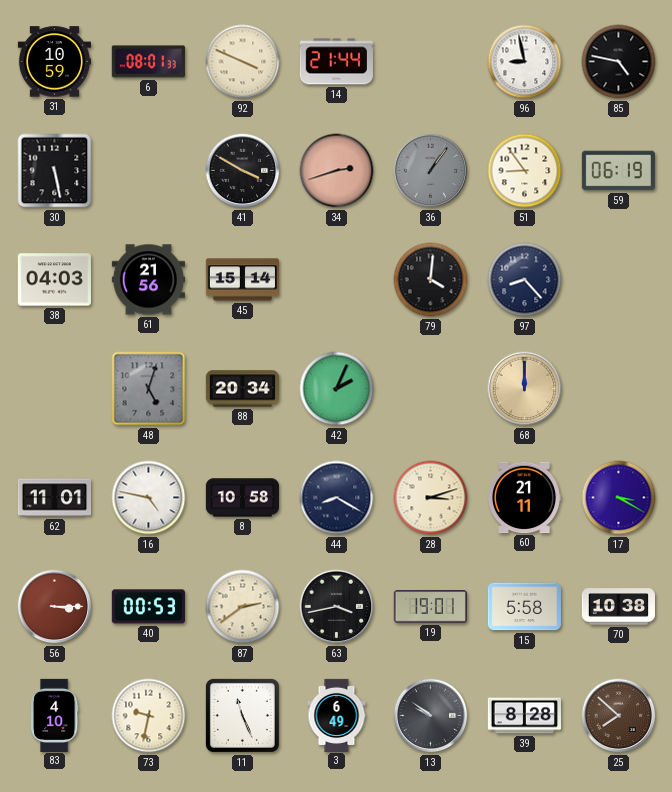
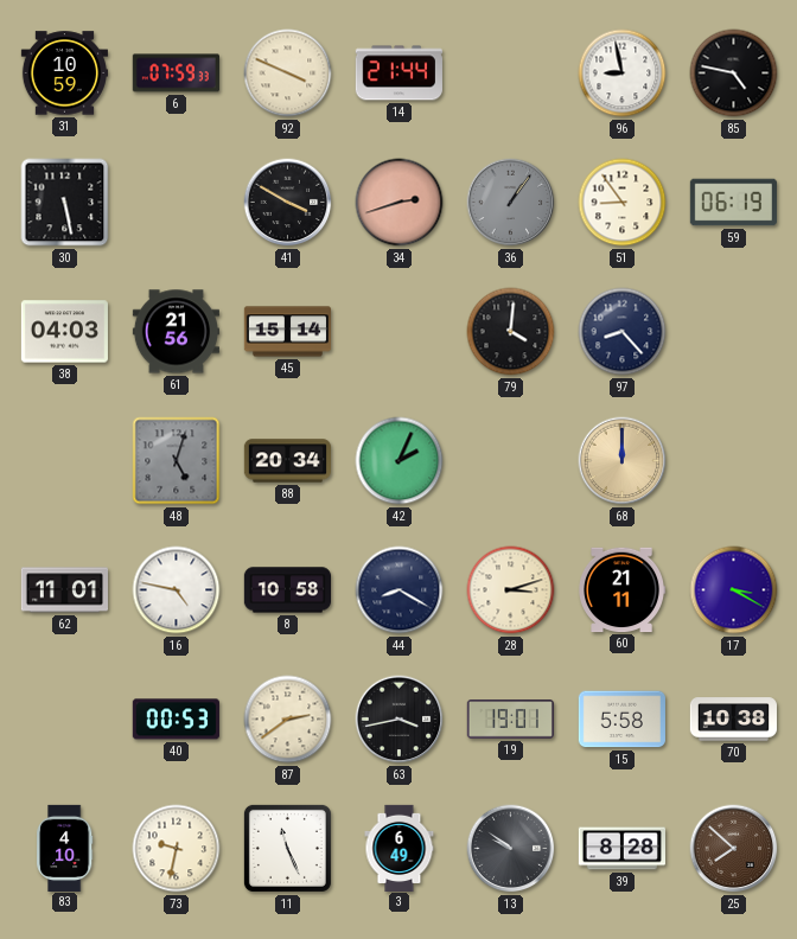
6: 08:01 -> 07:59
56: 3:15 -> none
